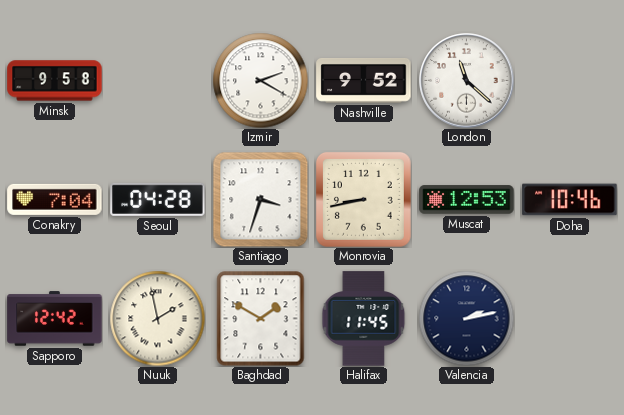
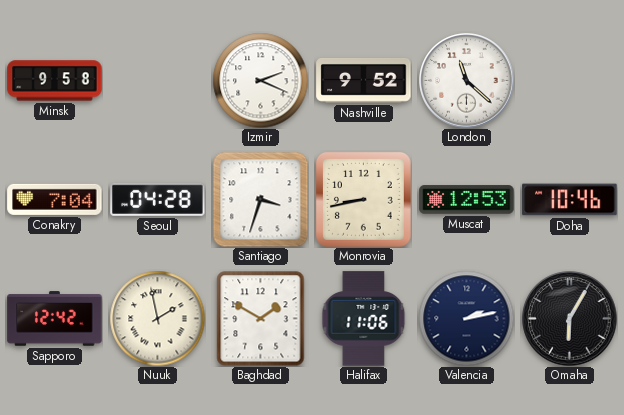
Izmir: 2:20 -> 2:19
Halifax: 11:45 -> 11:06
Omaha: none -> 6:05
